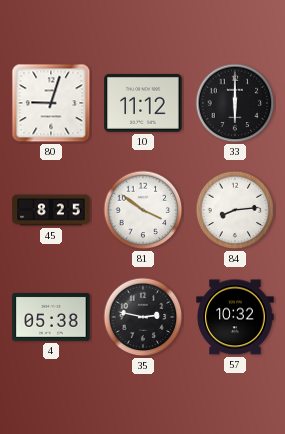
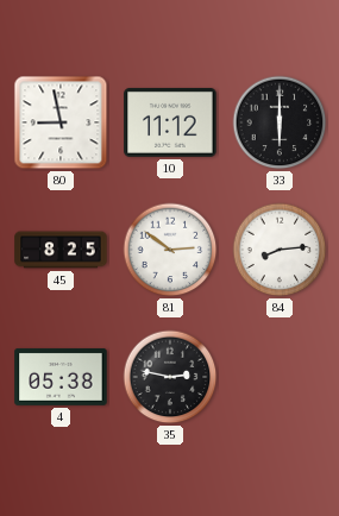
80: 9:03 -> 8:58
81: 3:51 -> 2:51
57: 10:32 -> none
